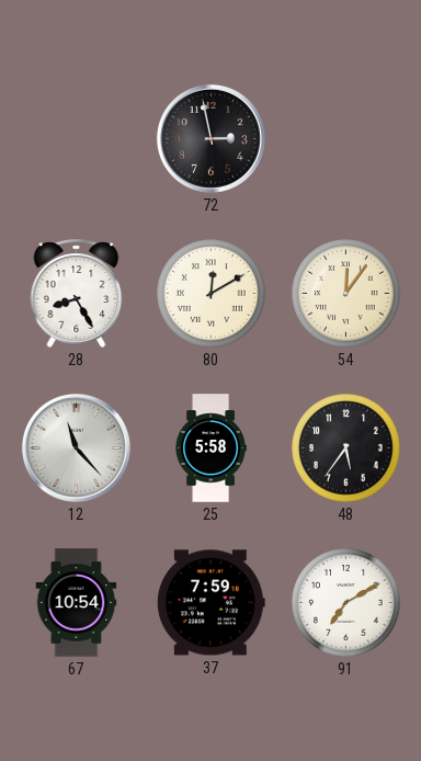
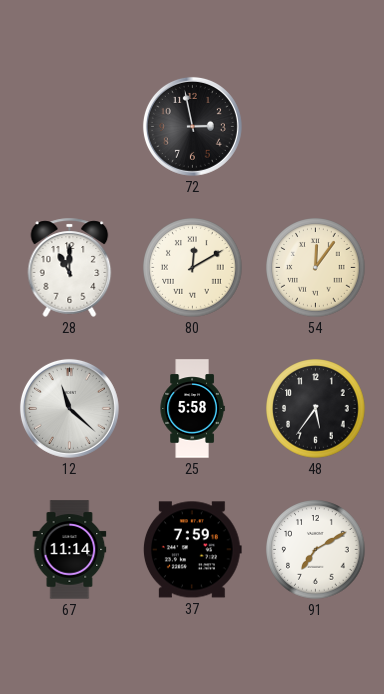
28: 8:25 -> 11:00
12: 11:23 -> 11:22
67: 10:54 -> 11:14
